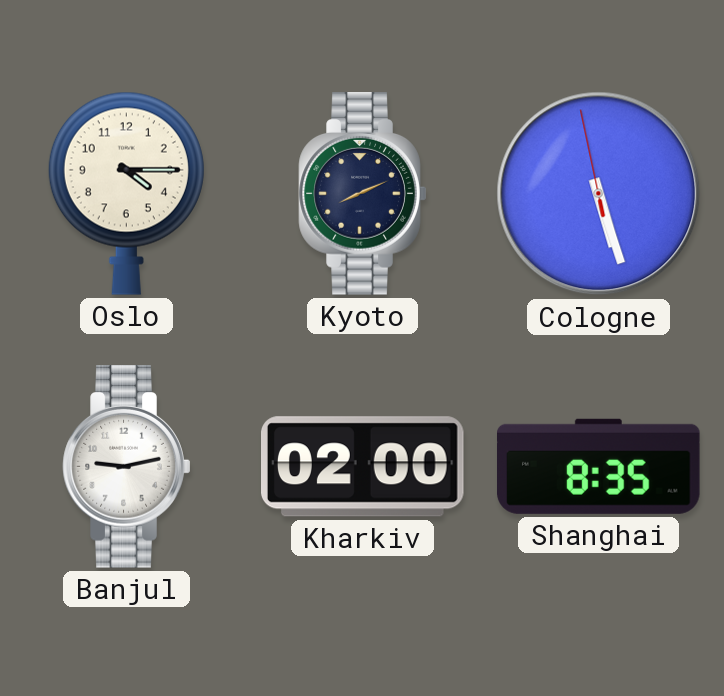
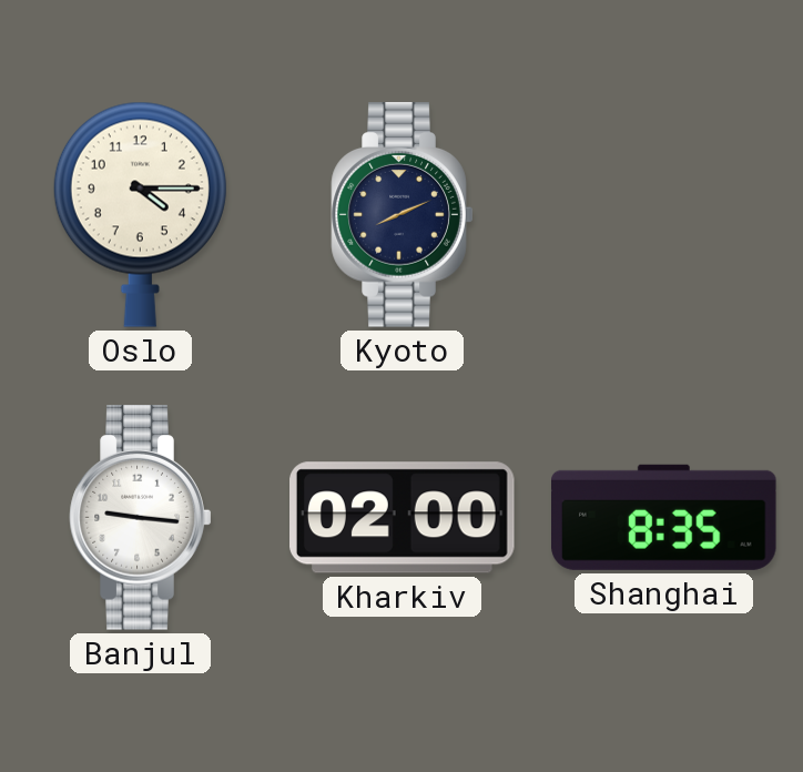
Cologne: 5:26 -> none
Banjul: 9:13 -> 9:16
